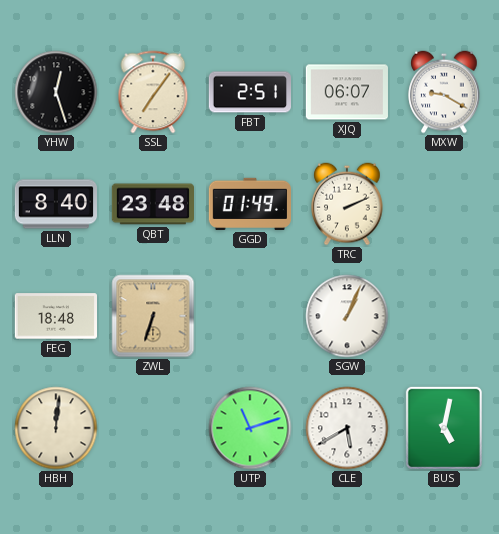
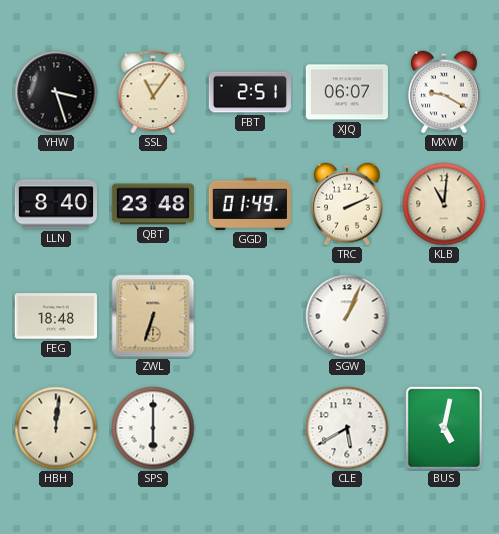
YHW: 12:27 -> 3:27
SSL: 7:06 -> 11:06
KLB: none -> 11:01
SPS: none -> 6:00
UTP: 11:12 -> none
